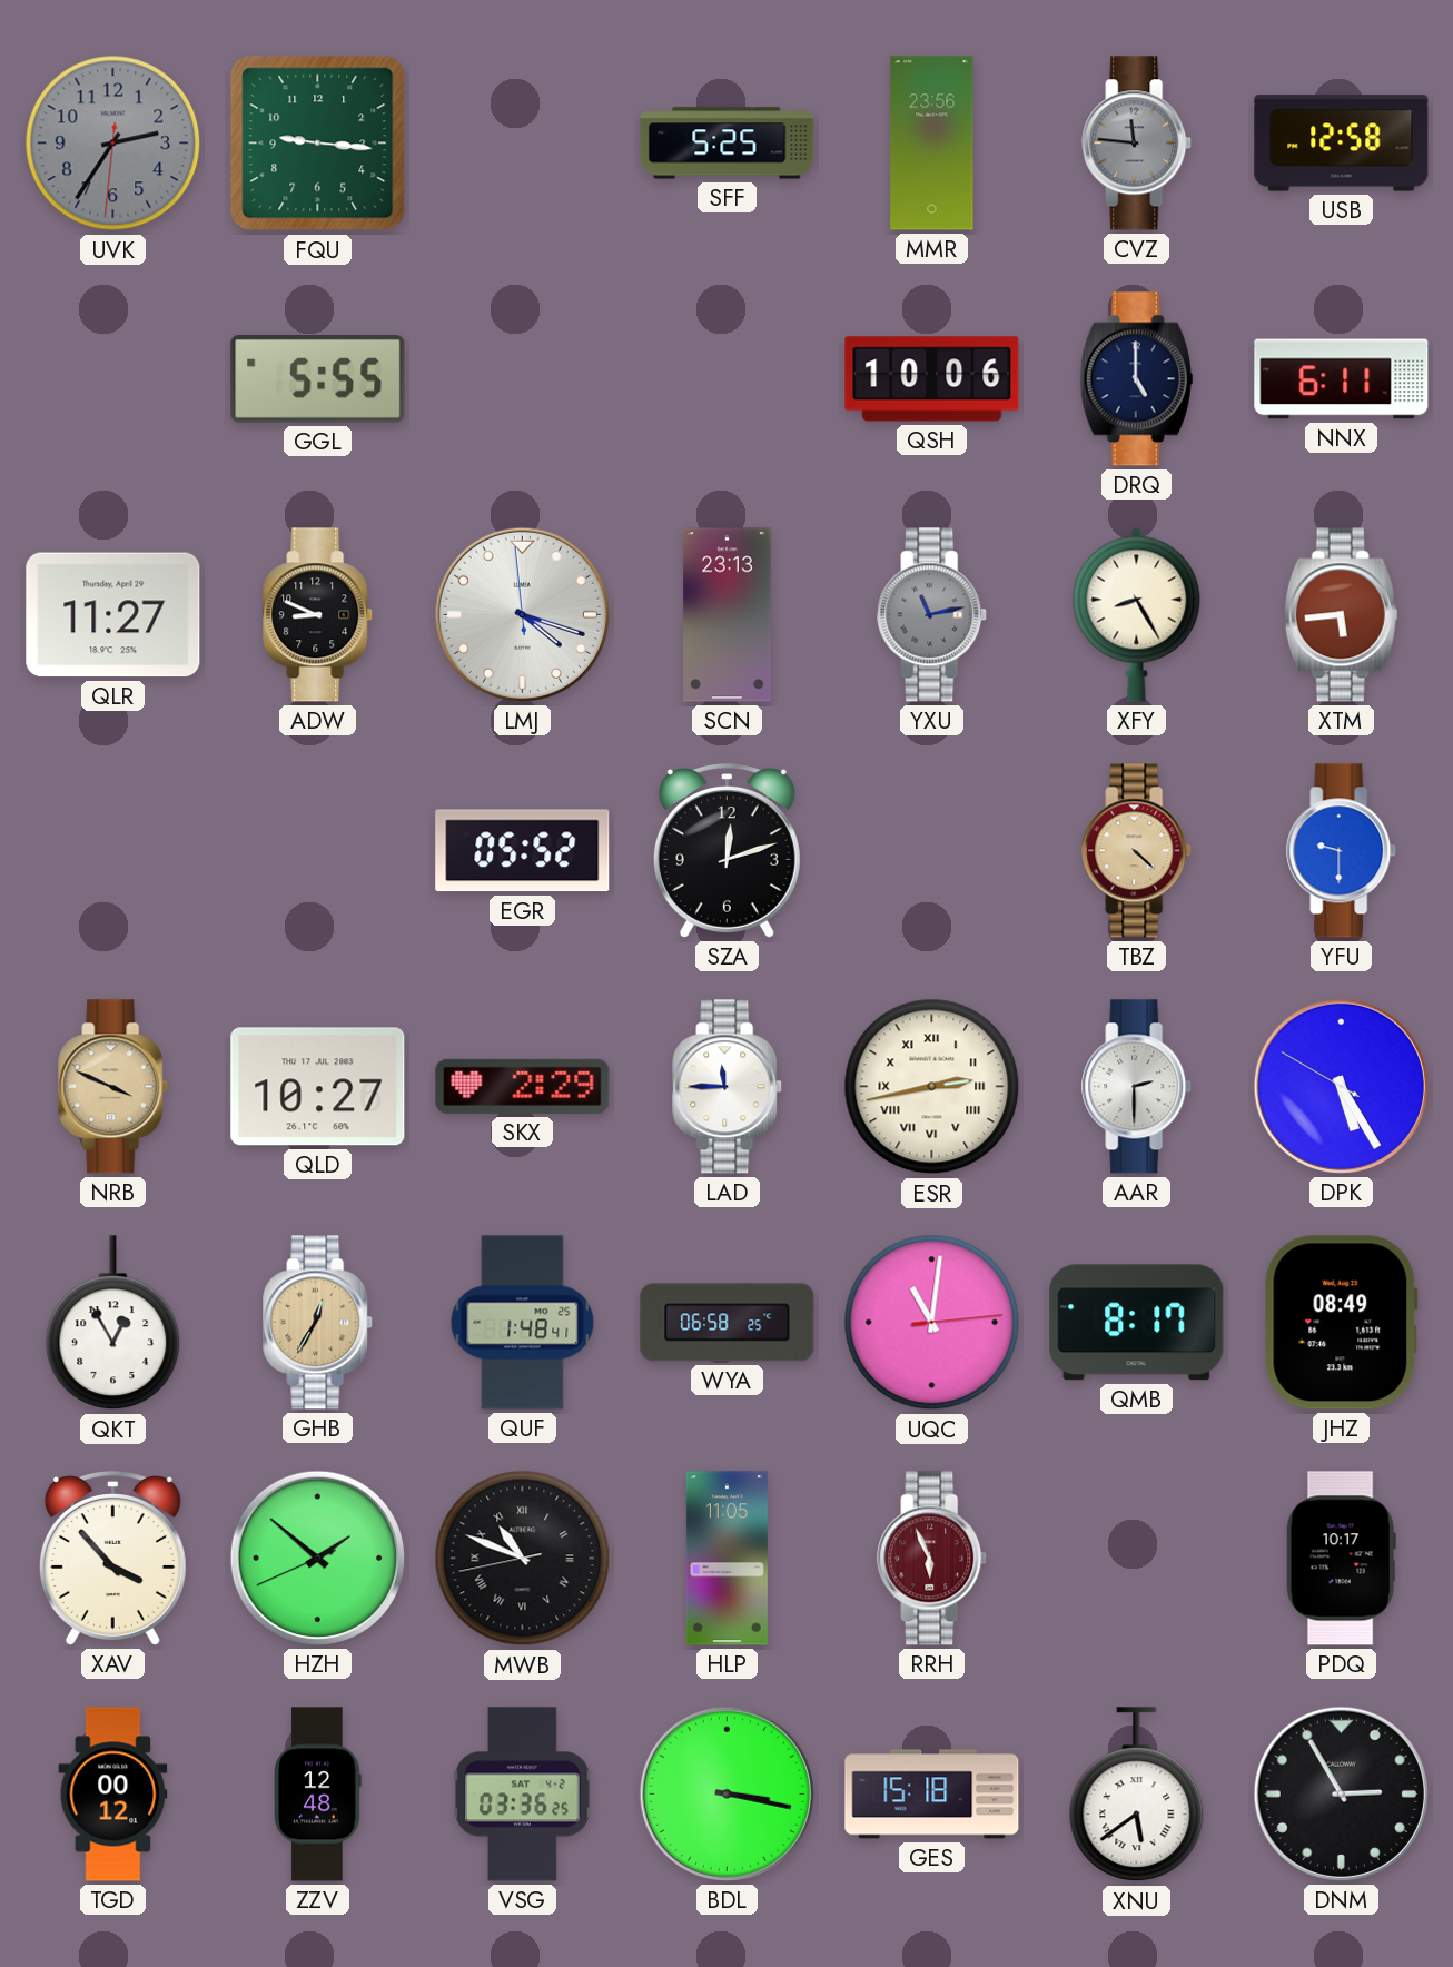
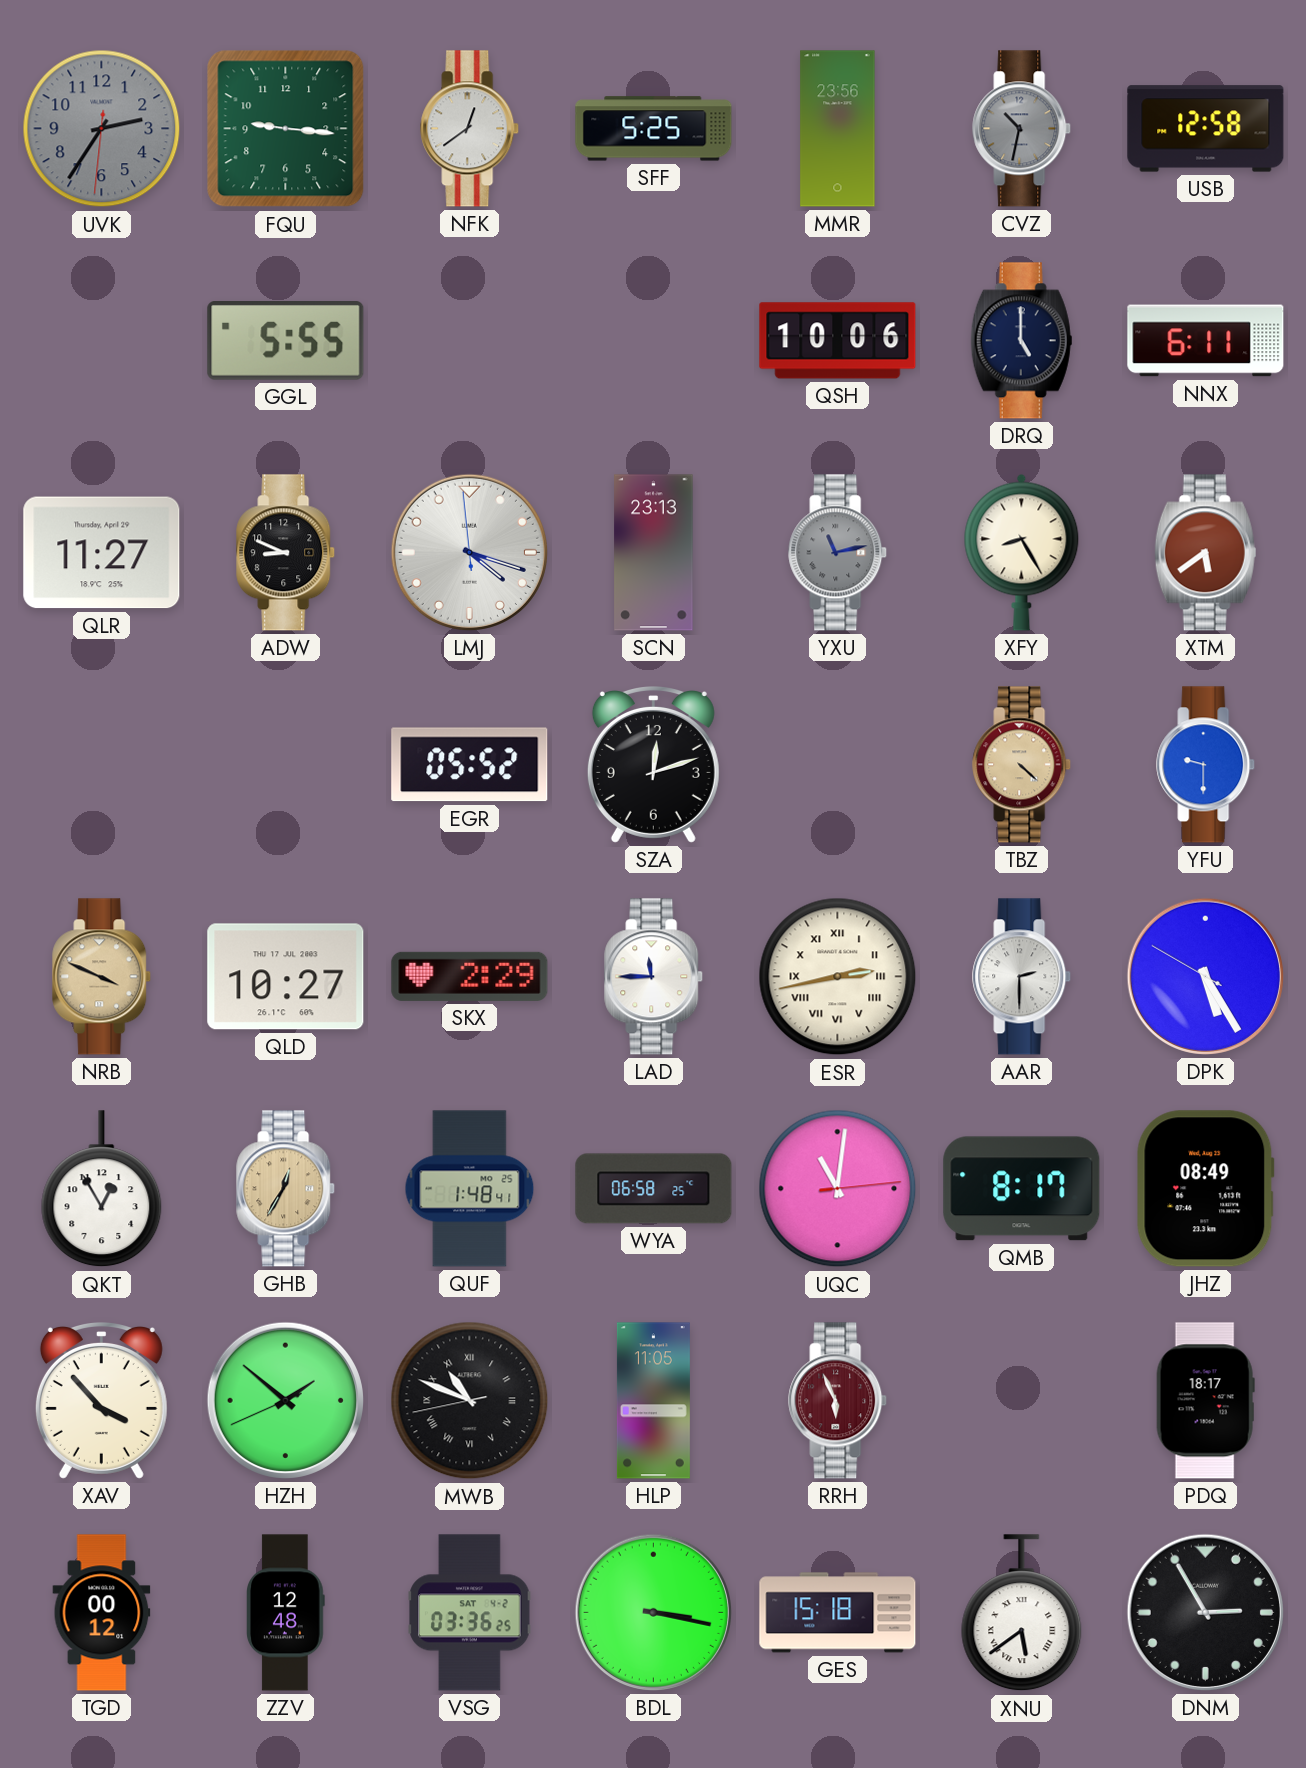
NFK: none -> 12:39
CVZ: 11:46 -> 10:32
XTM: 5:44 -> 5:39
PDQ: 10:17 -> 18:17
